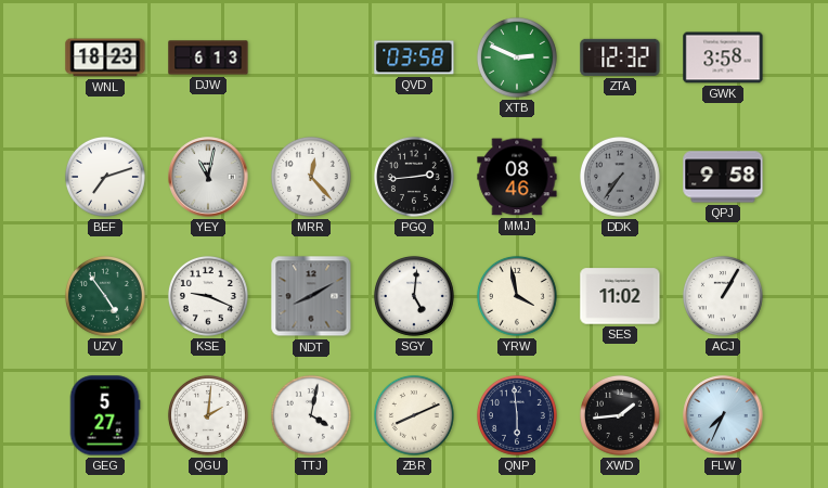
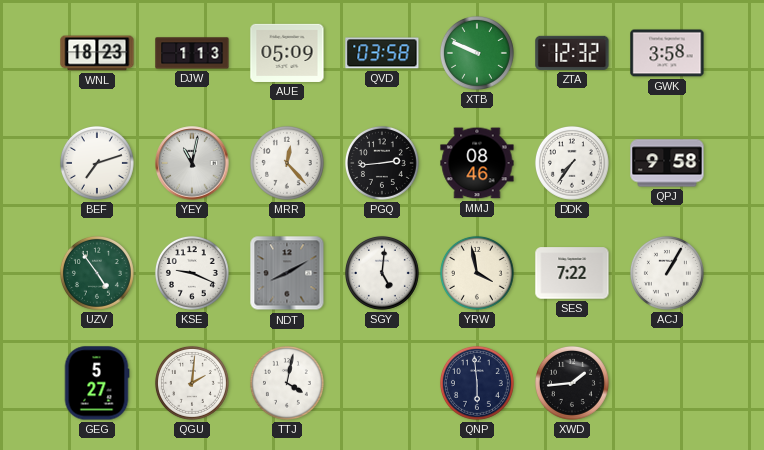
DJW: 6:13 -> 1:13
AUE: none -> 05:09
XTB: 2:49 -> 9:49
DDK dial: grey -> white
SES: 11:02 -> 7:22
ZBR: 8:11 -> none
FLW: 7:34 -> none
